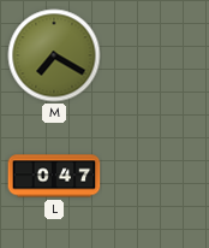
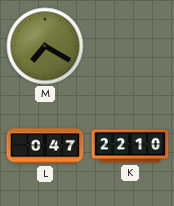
K: none -> 22:10
